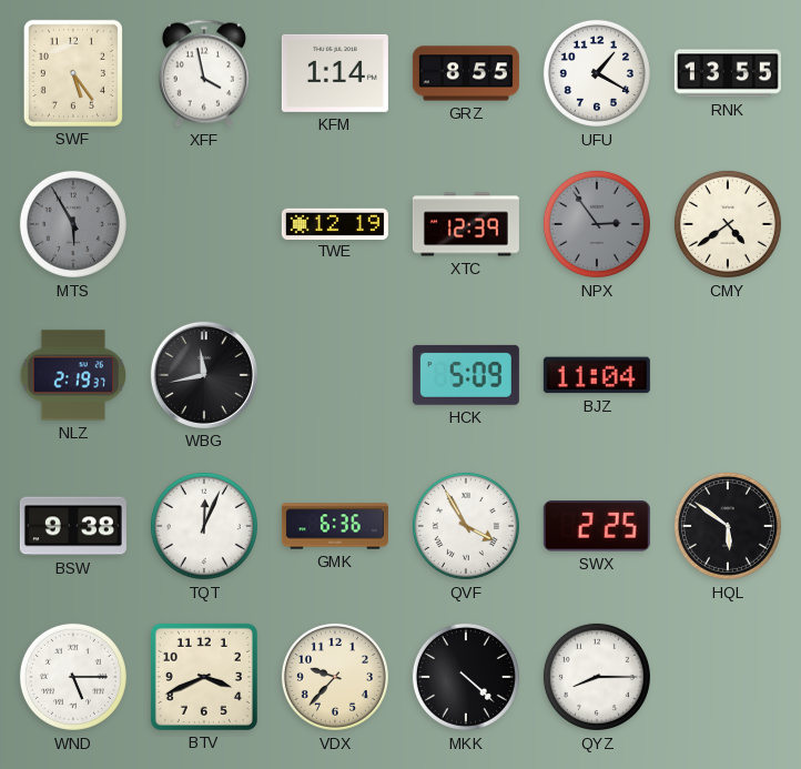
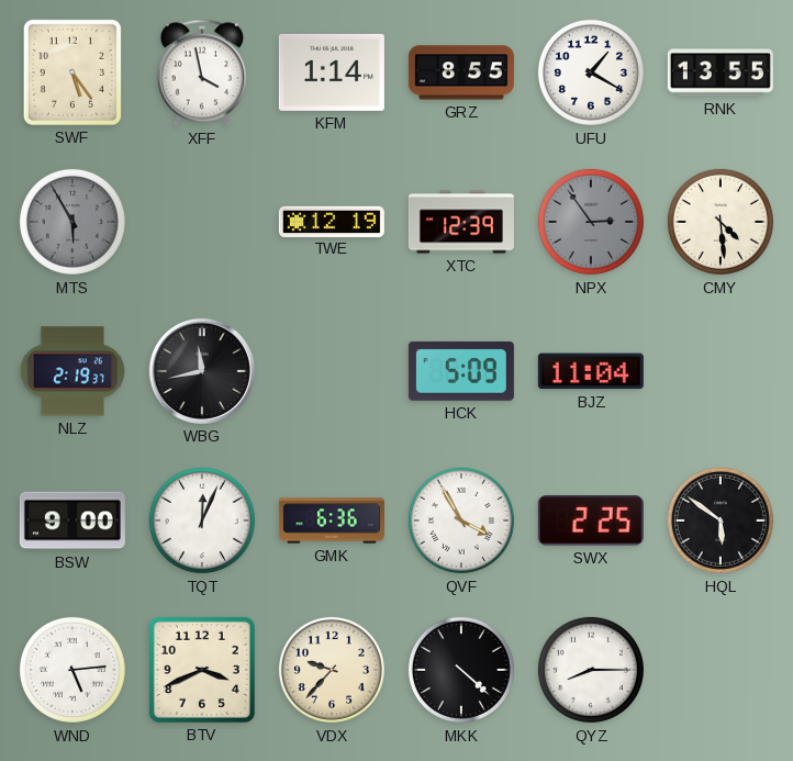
CMY: 4:39 -> 4:29
BSW: 9:38 -> 9:00
WND: 5:15 -> 5:14
